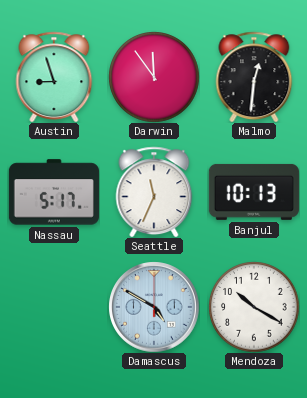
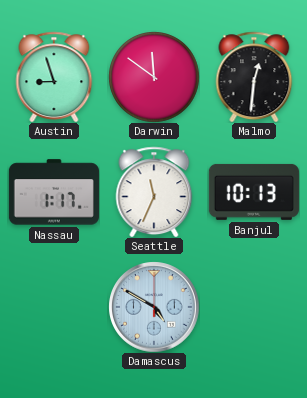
Darwin: 11:54 -> 11:51
Nassau: 5:17 -> 1:17
Mendoza: 10:20 -> none
